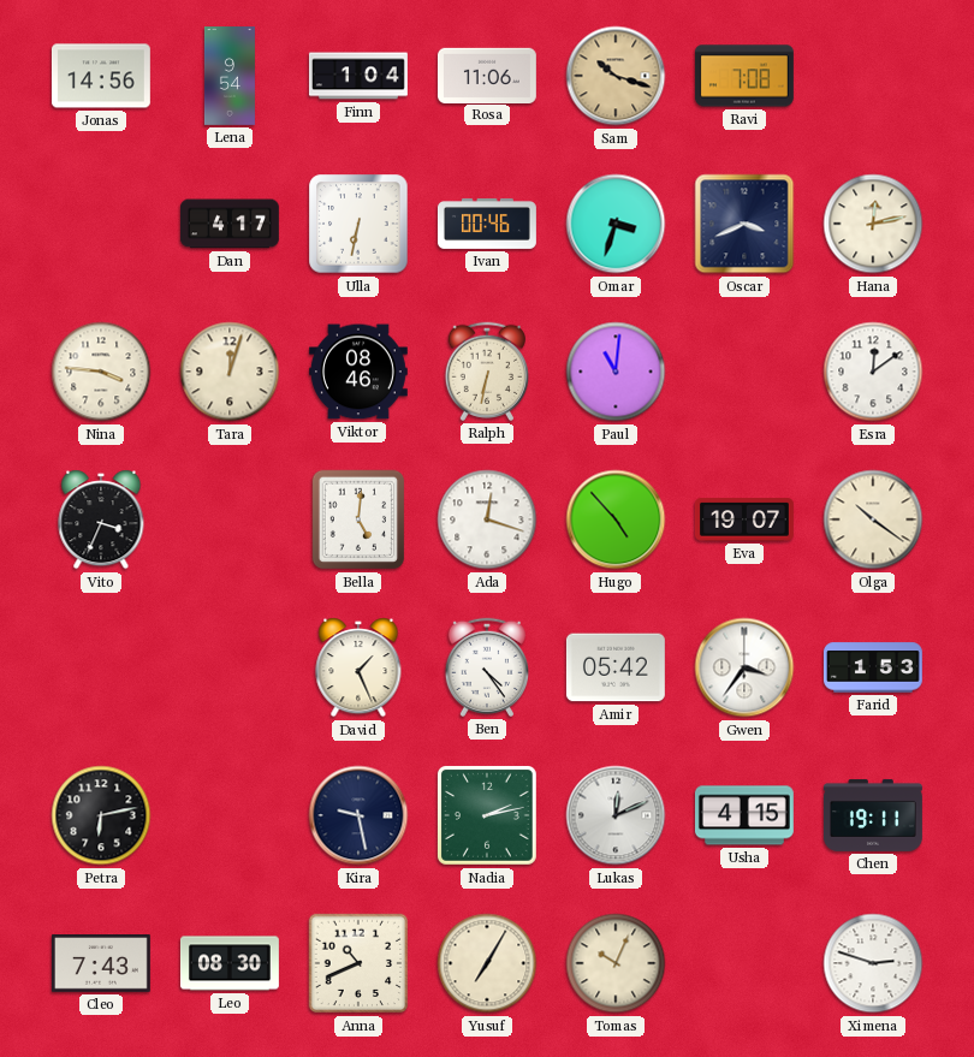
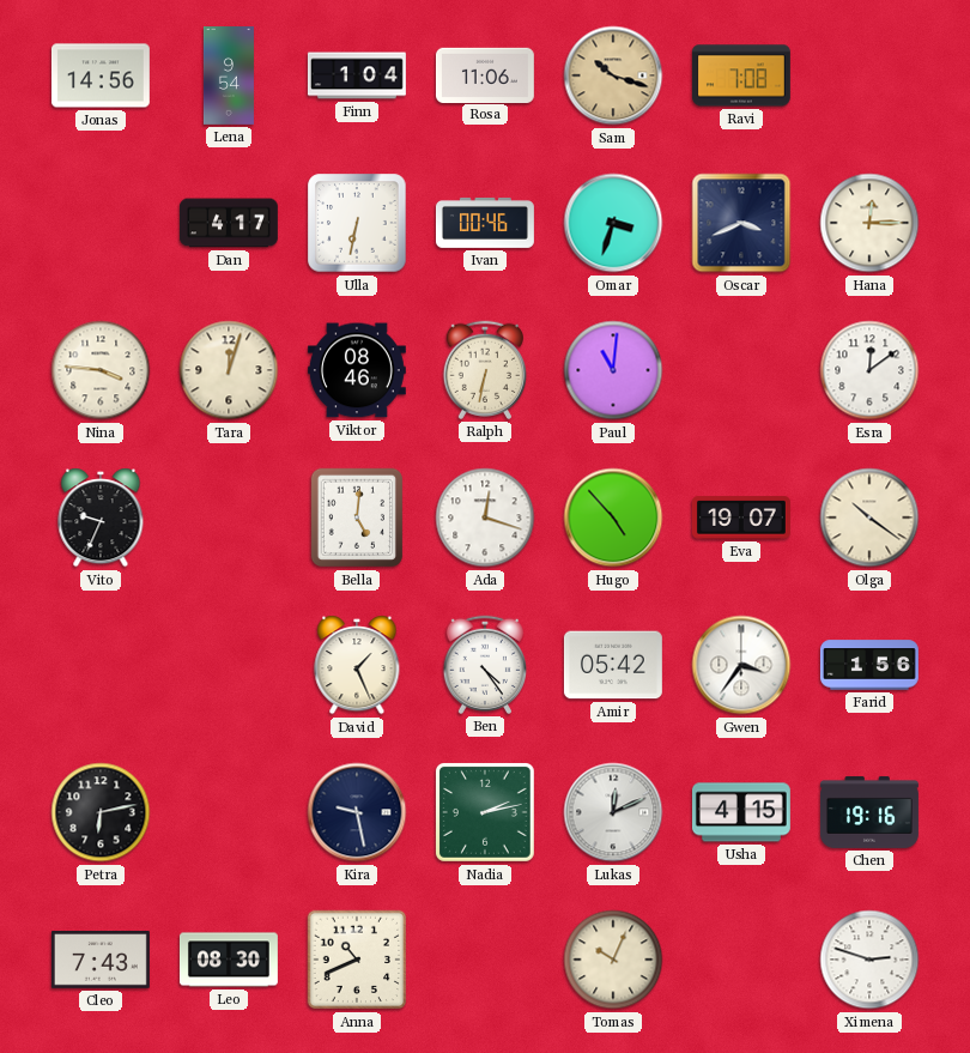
Hana: 12:13 -> 12:15
Vito: 3:34 -> 9:34
Farid: 1:53 -> 1:56
Chen: 19:11 -> 19:16
Yusuf: 7:05 -> none
